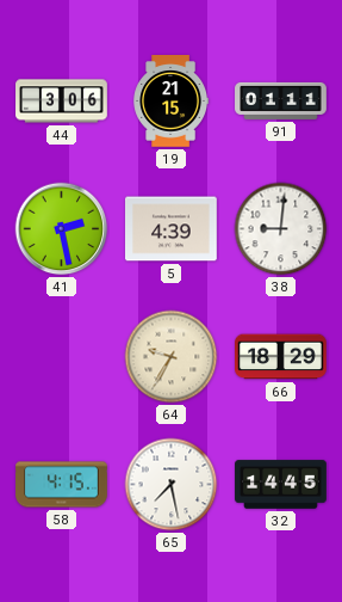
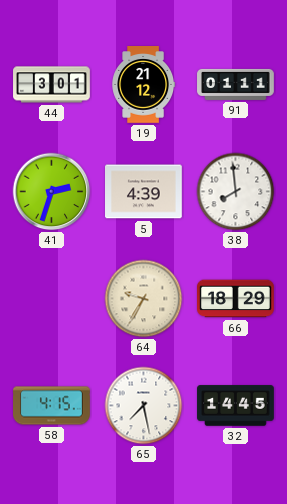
44: 3:06 -> 3:01
19: 21:15 -> 21:12
41: 2:28 -> 2:33
38: 9:01 -> 7:59
